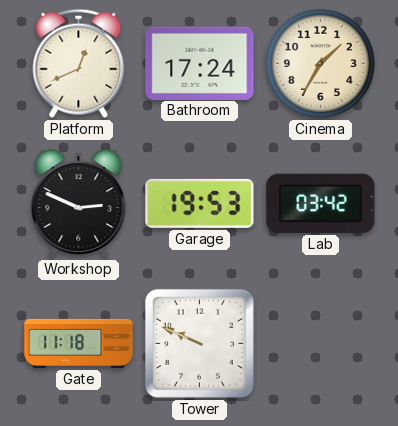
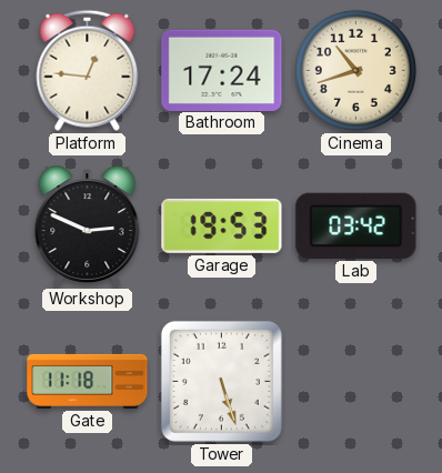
Platform: 12:41 -> 12:46
Cinema: 1:35 -> 10:42
Tower: 9:49 -> 5:27
